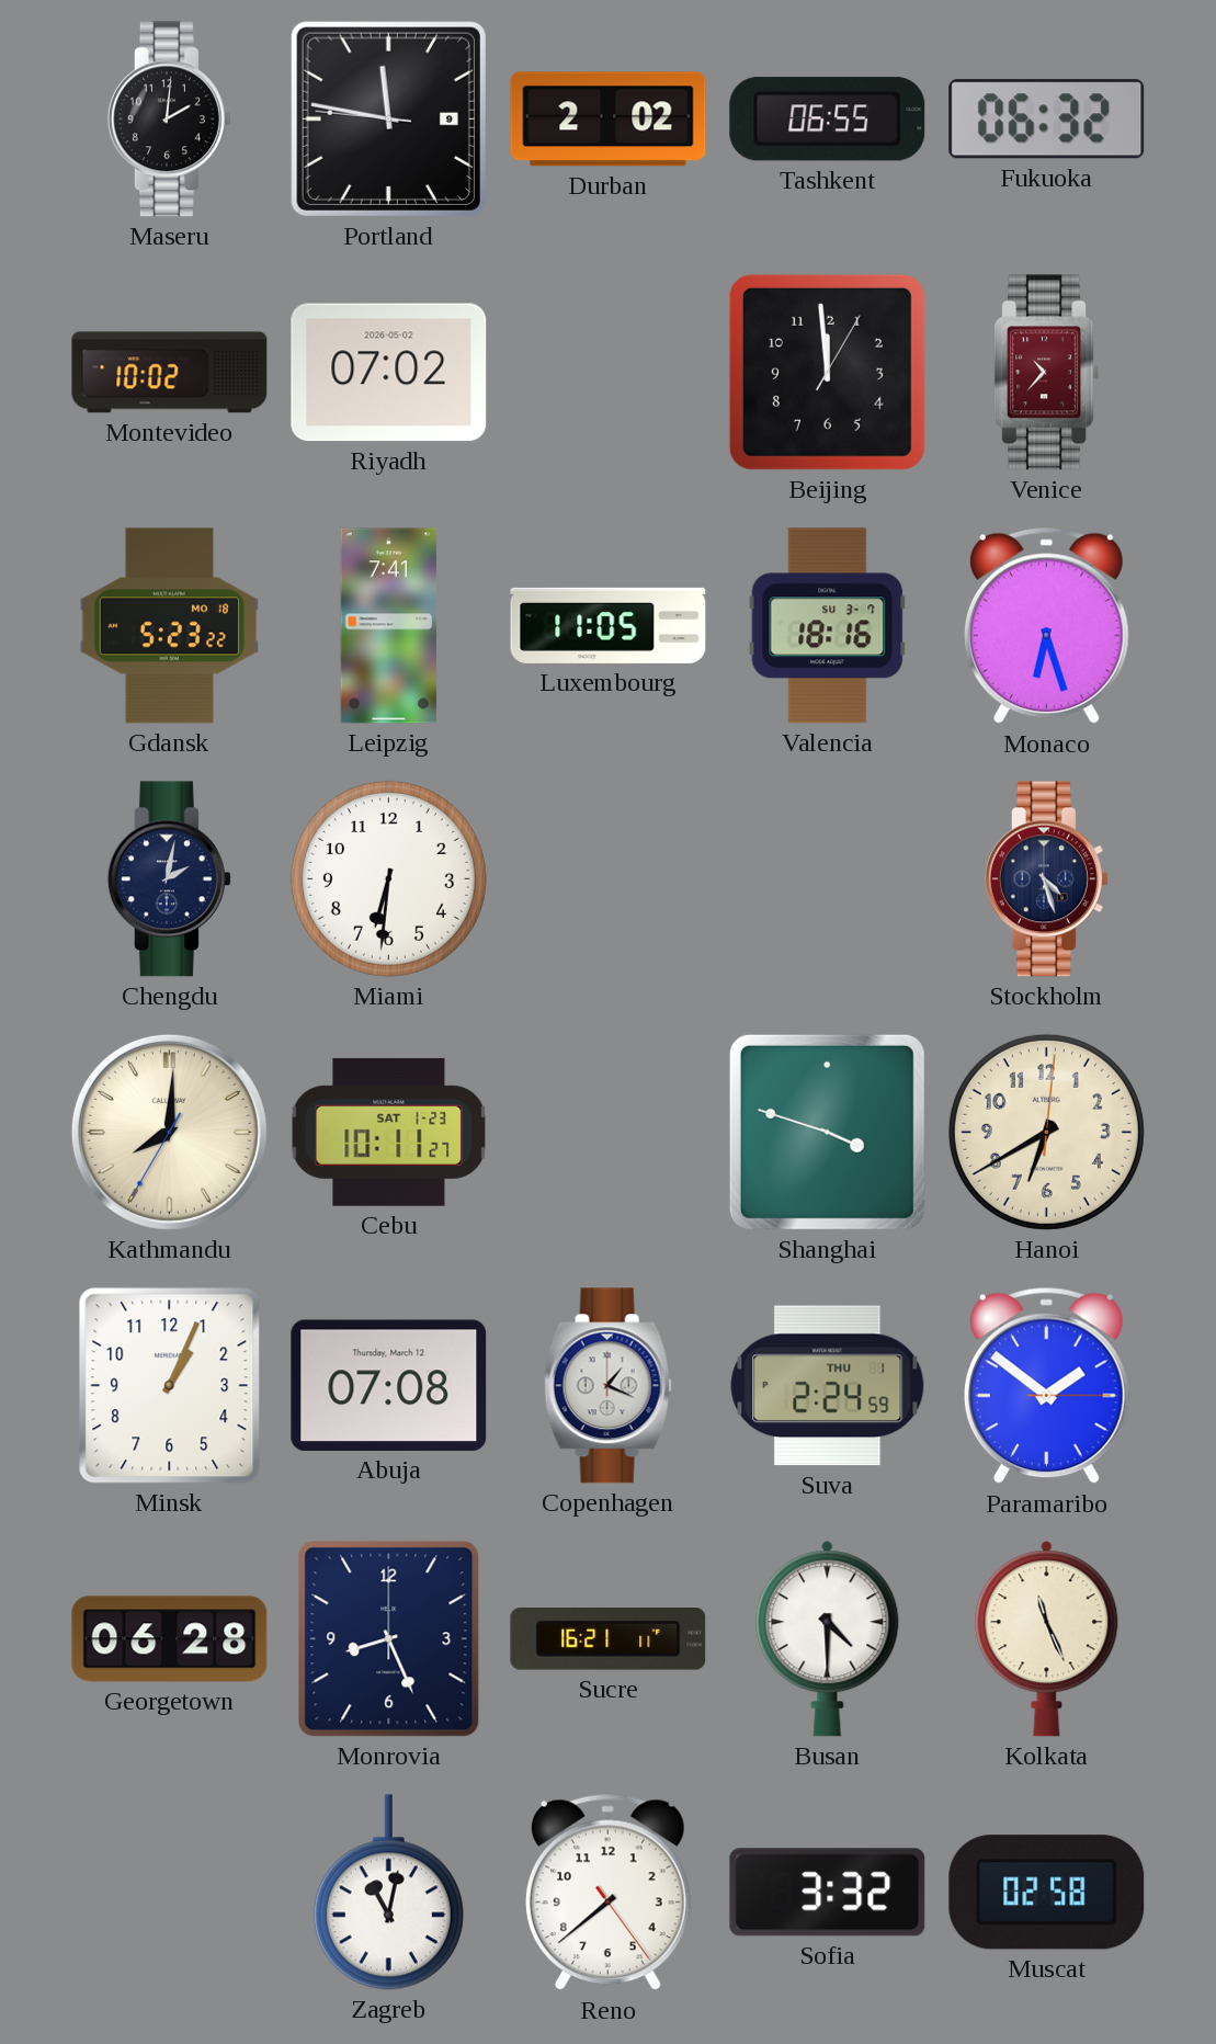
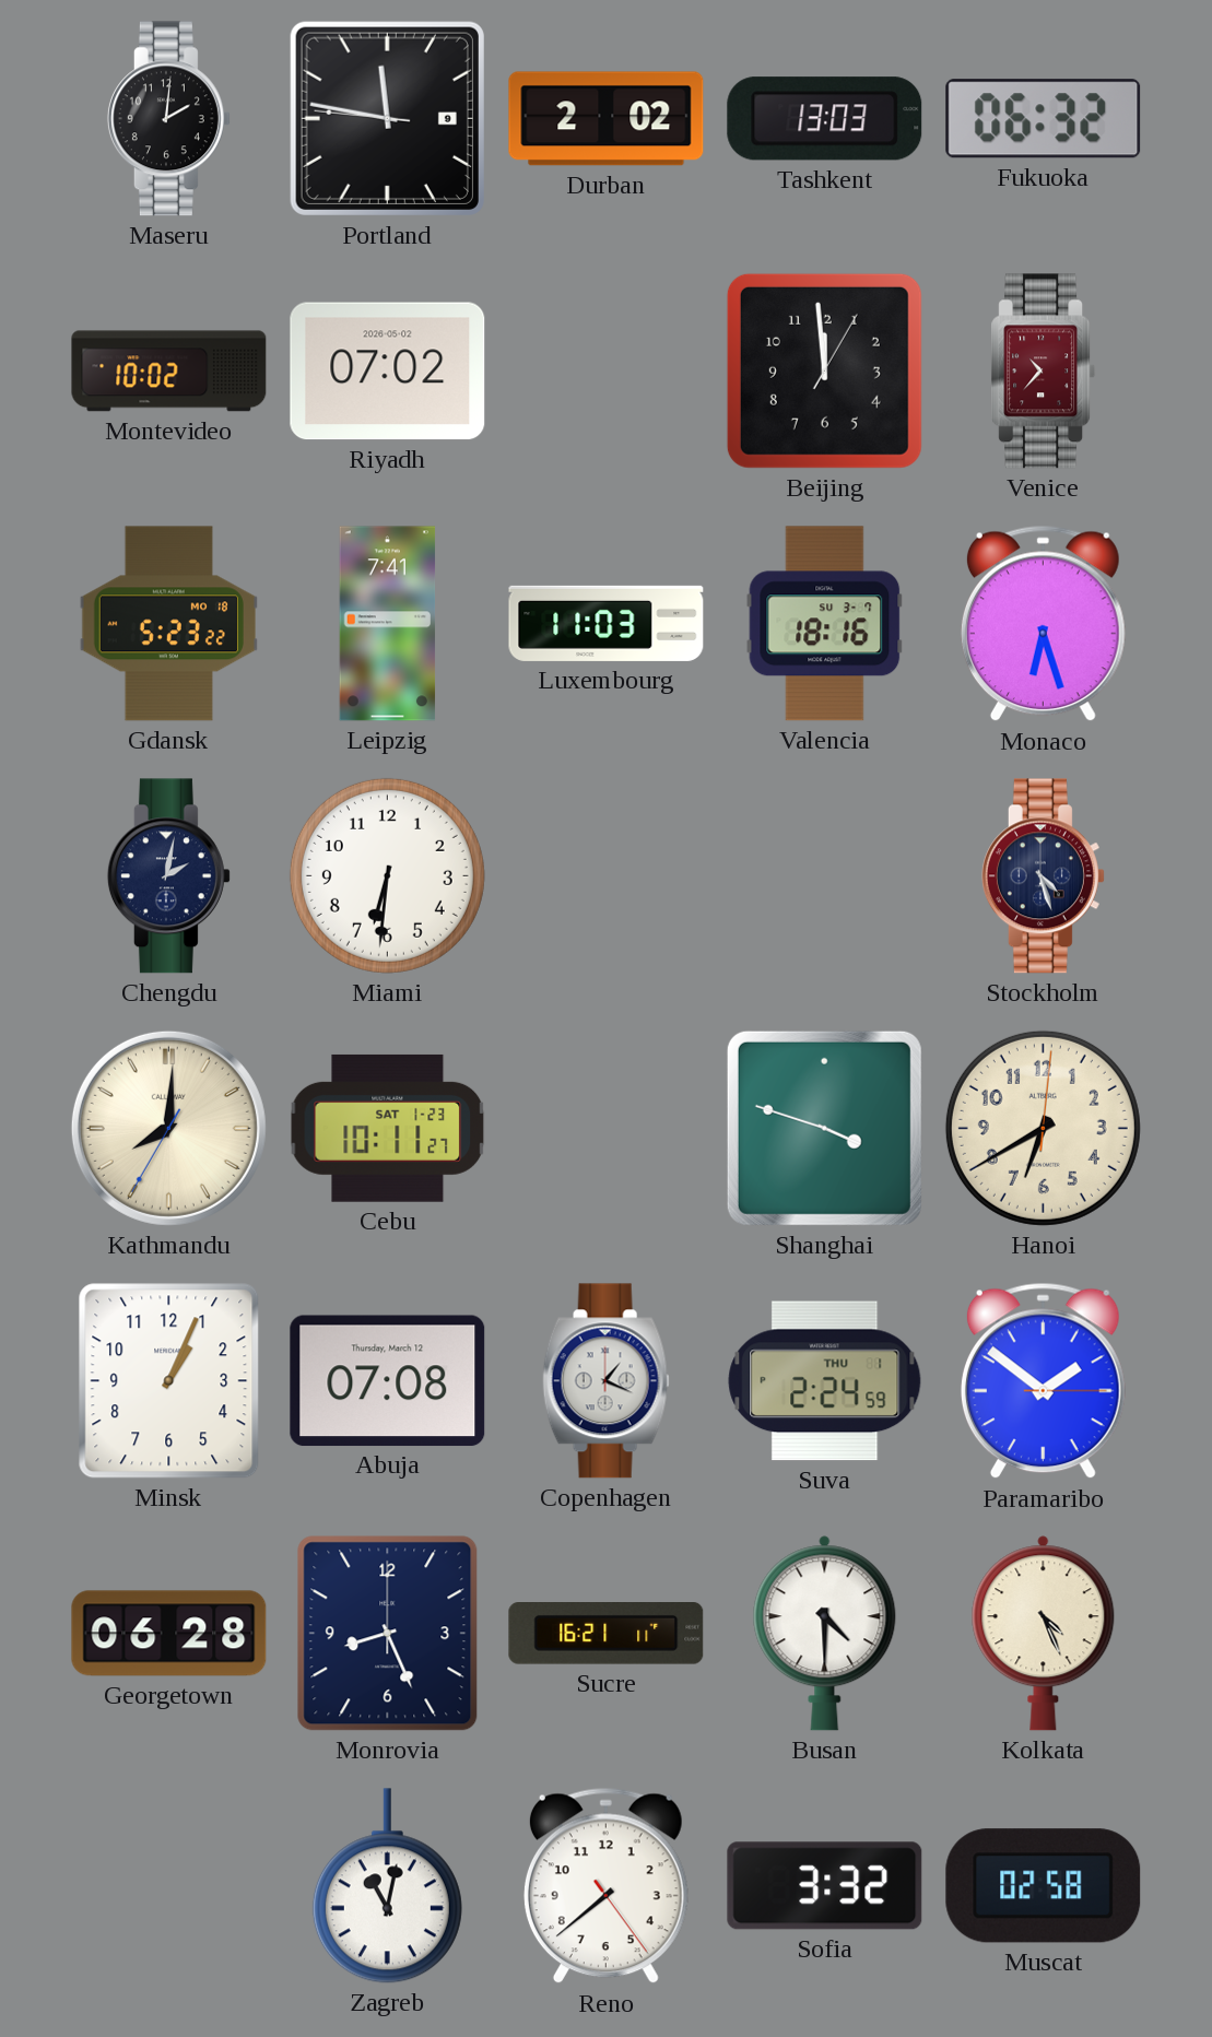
Tashkent: 06:55 -> 13:03
Luxembourg: 11:05 -> 11:03
Kolkata: 11:26 -> 4:26
